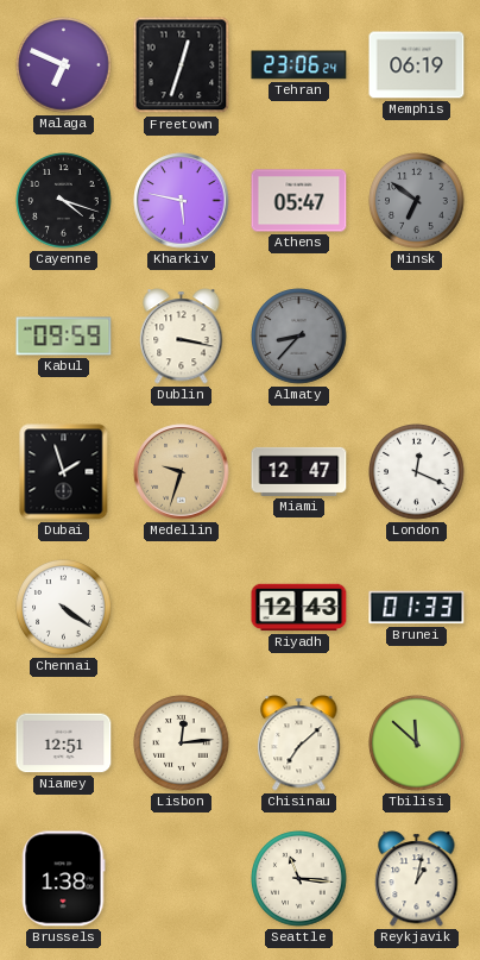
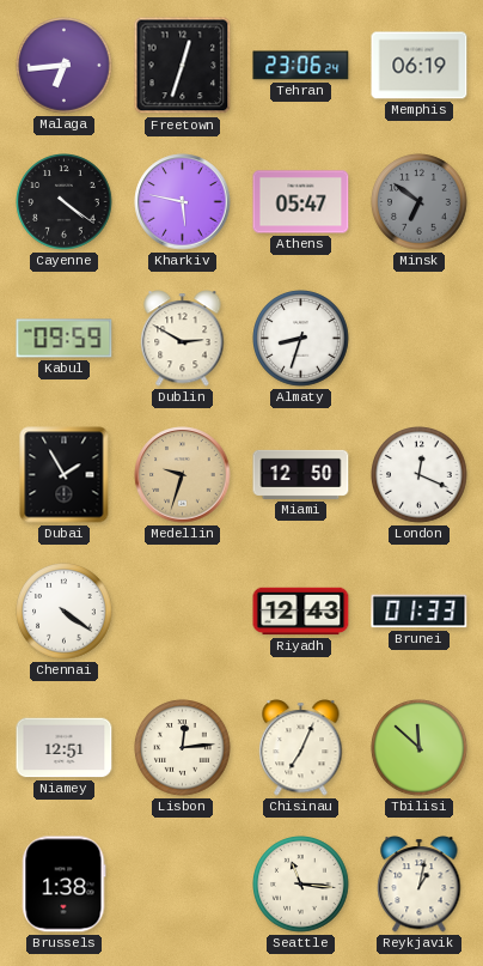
Malaga: 6:49 -> 6:44
Cayenne: 4:18 -> 4:21
Dublin: 3:17 -> 2:50
Almaty: 8:37 -> 8:33
Almaty dial: grey -> white
Dubai: 1:57 -> 1:55
Miami: 12:47 -> 12:50
Chisinau: 7:08 -> 7:04
